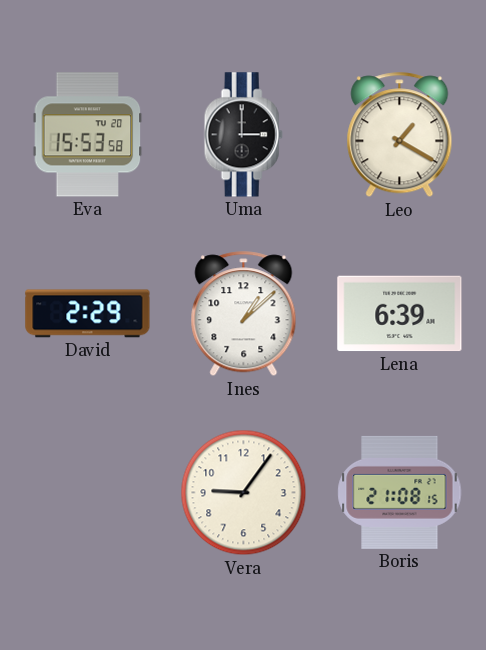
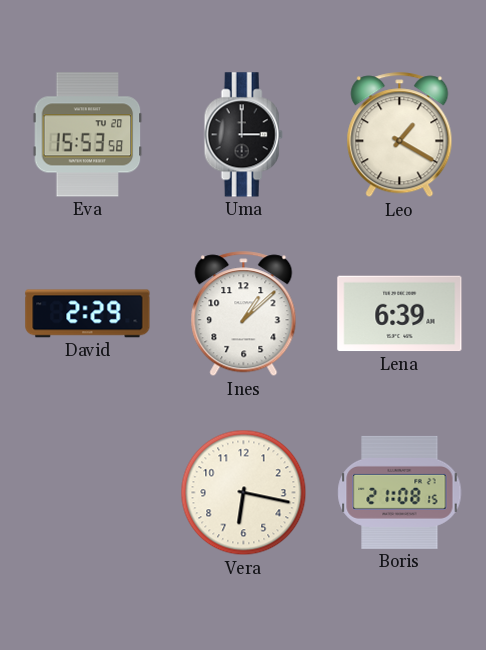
Vera: 9:06 -> 6:17
